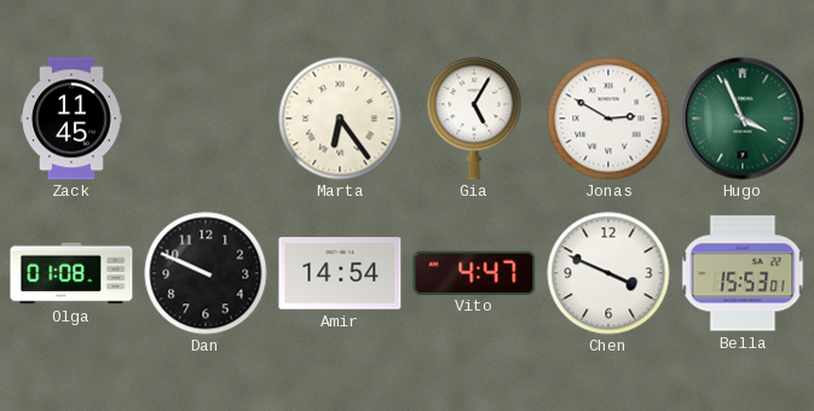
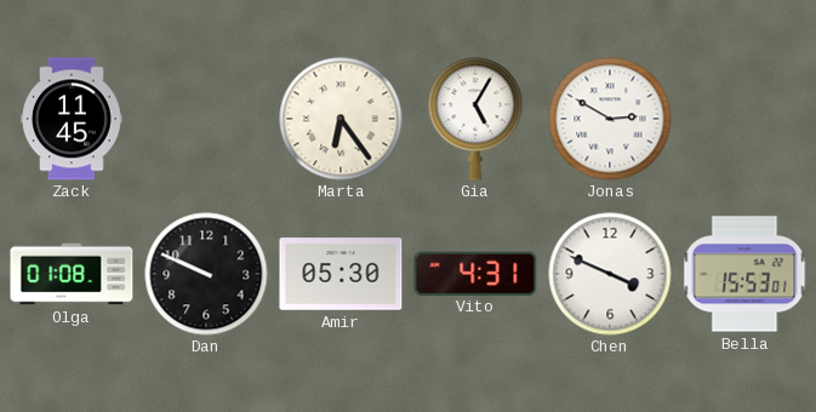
Hugo: 3:56 -> none
Amir: 14:54 -> 05:30
Vito: 4:47 -> 4:31
